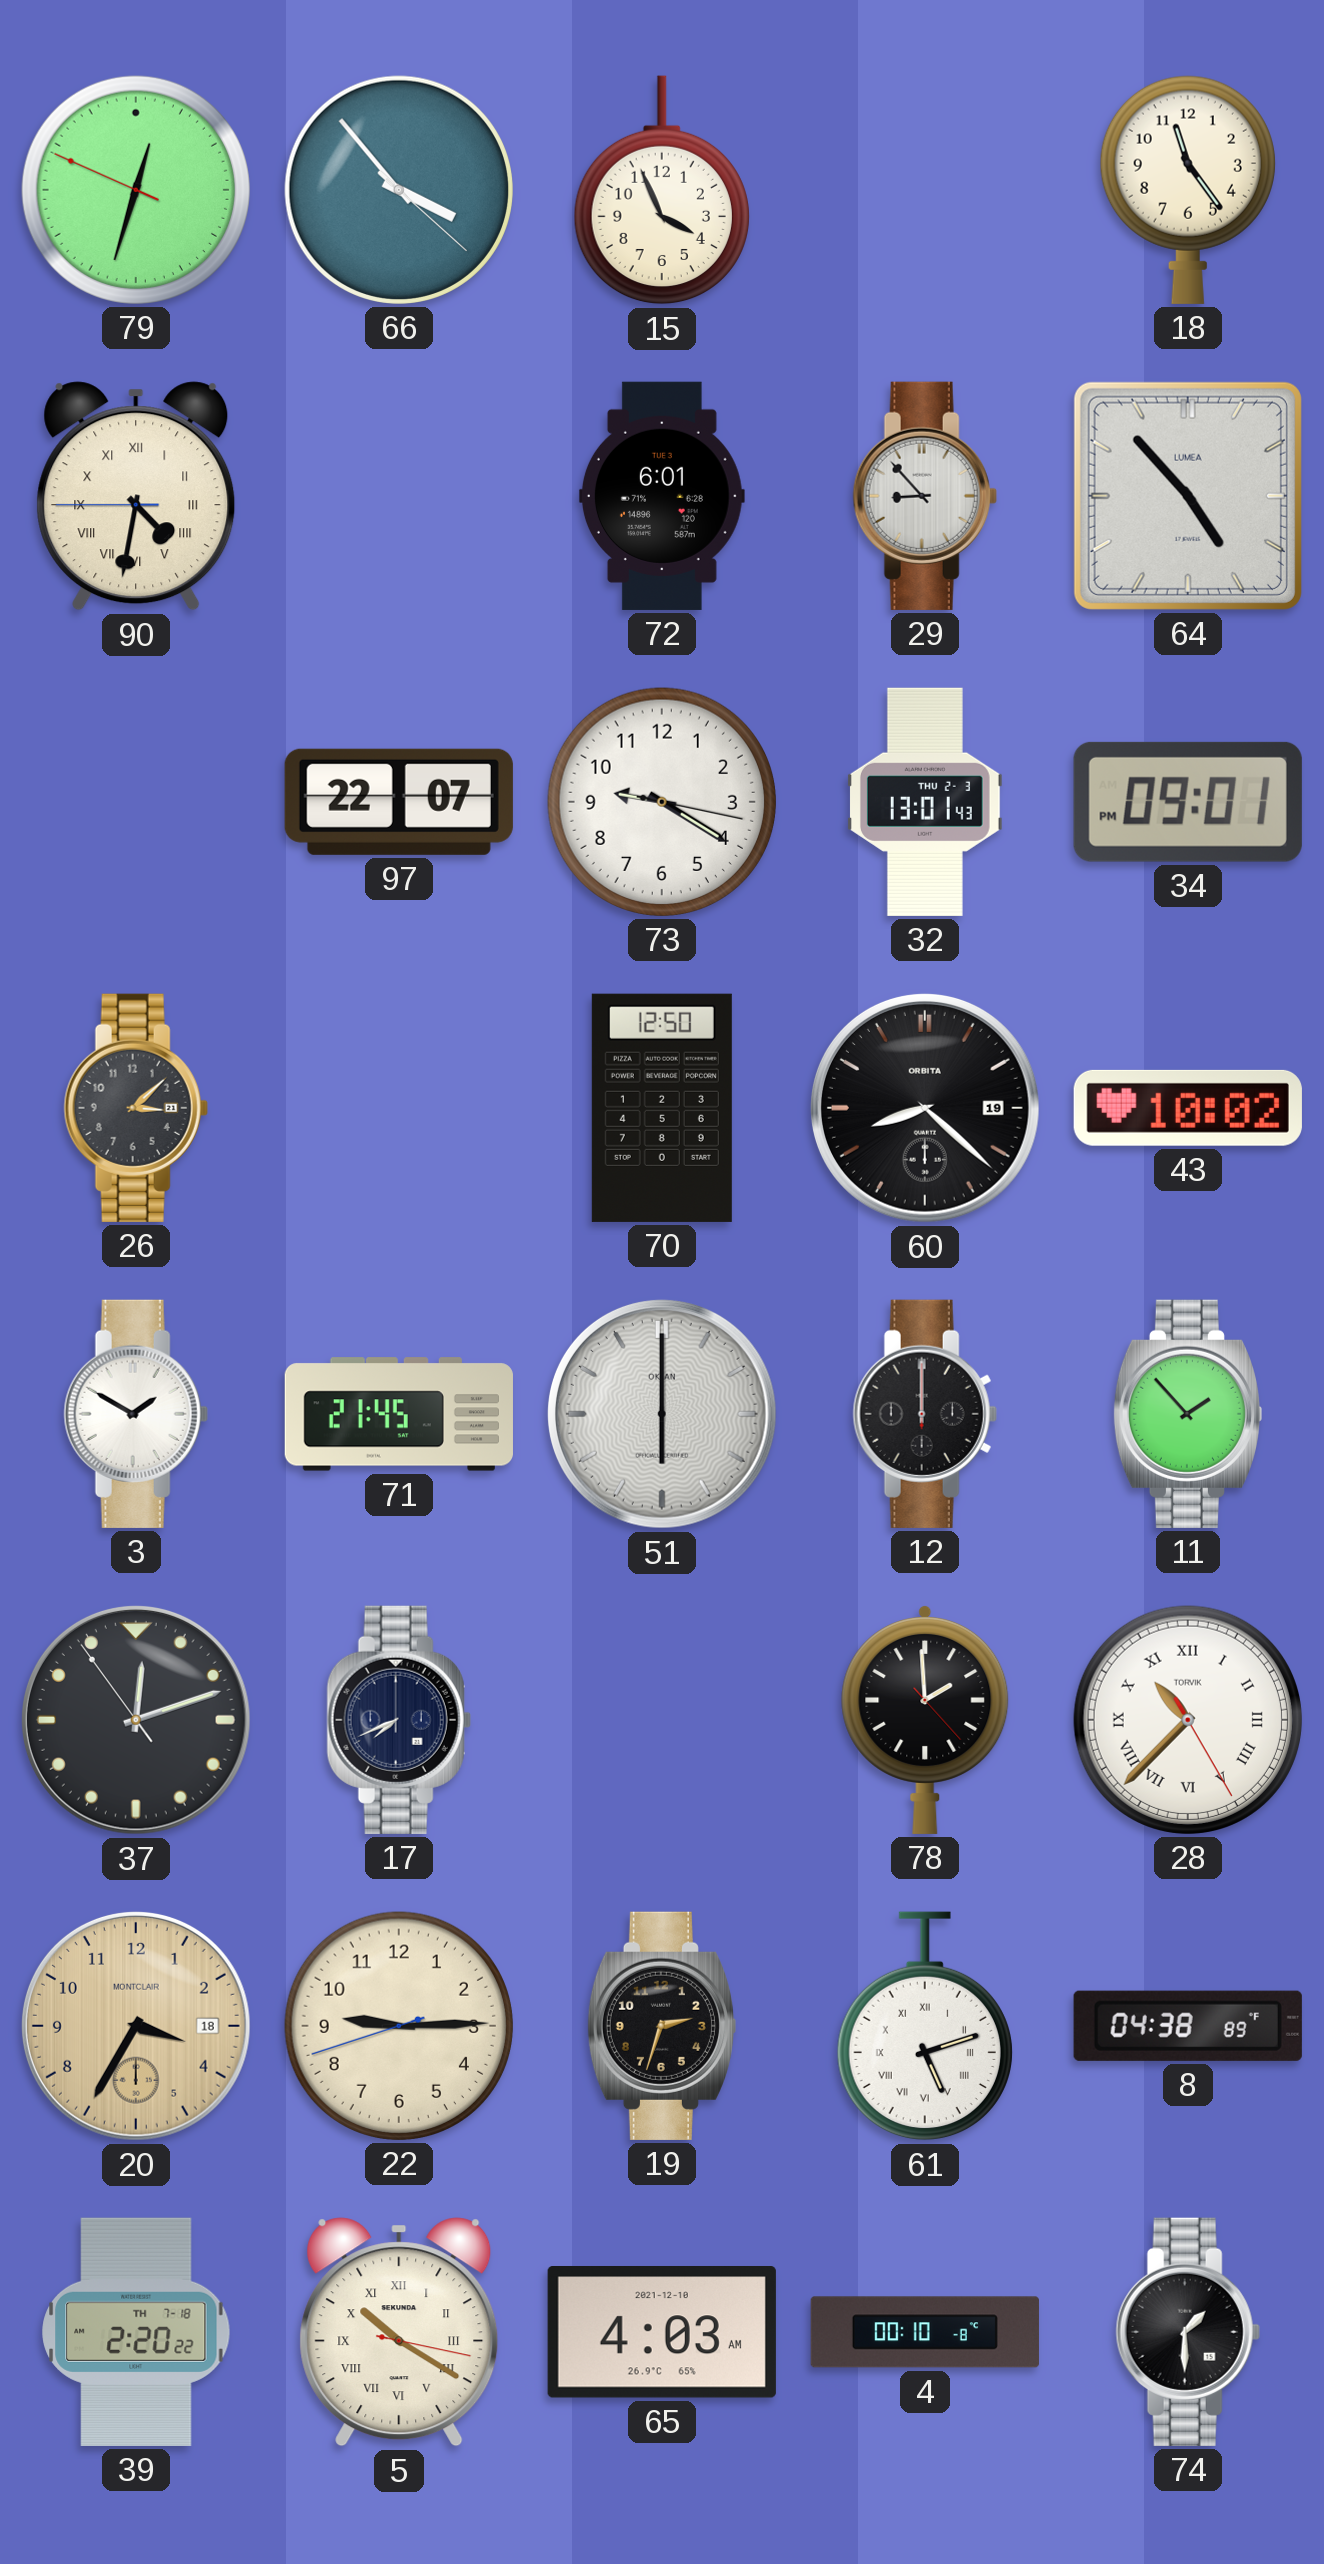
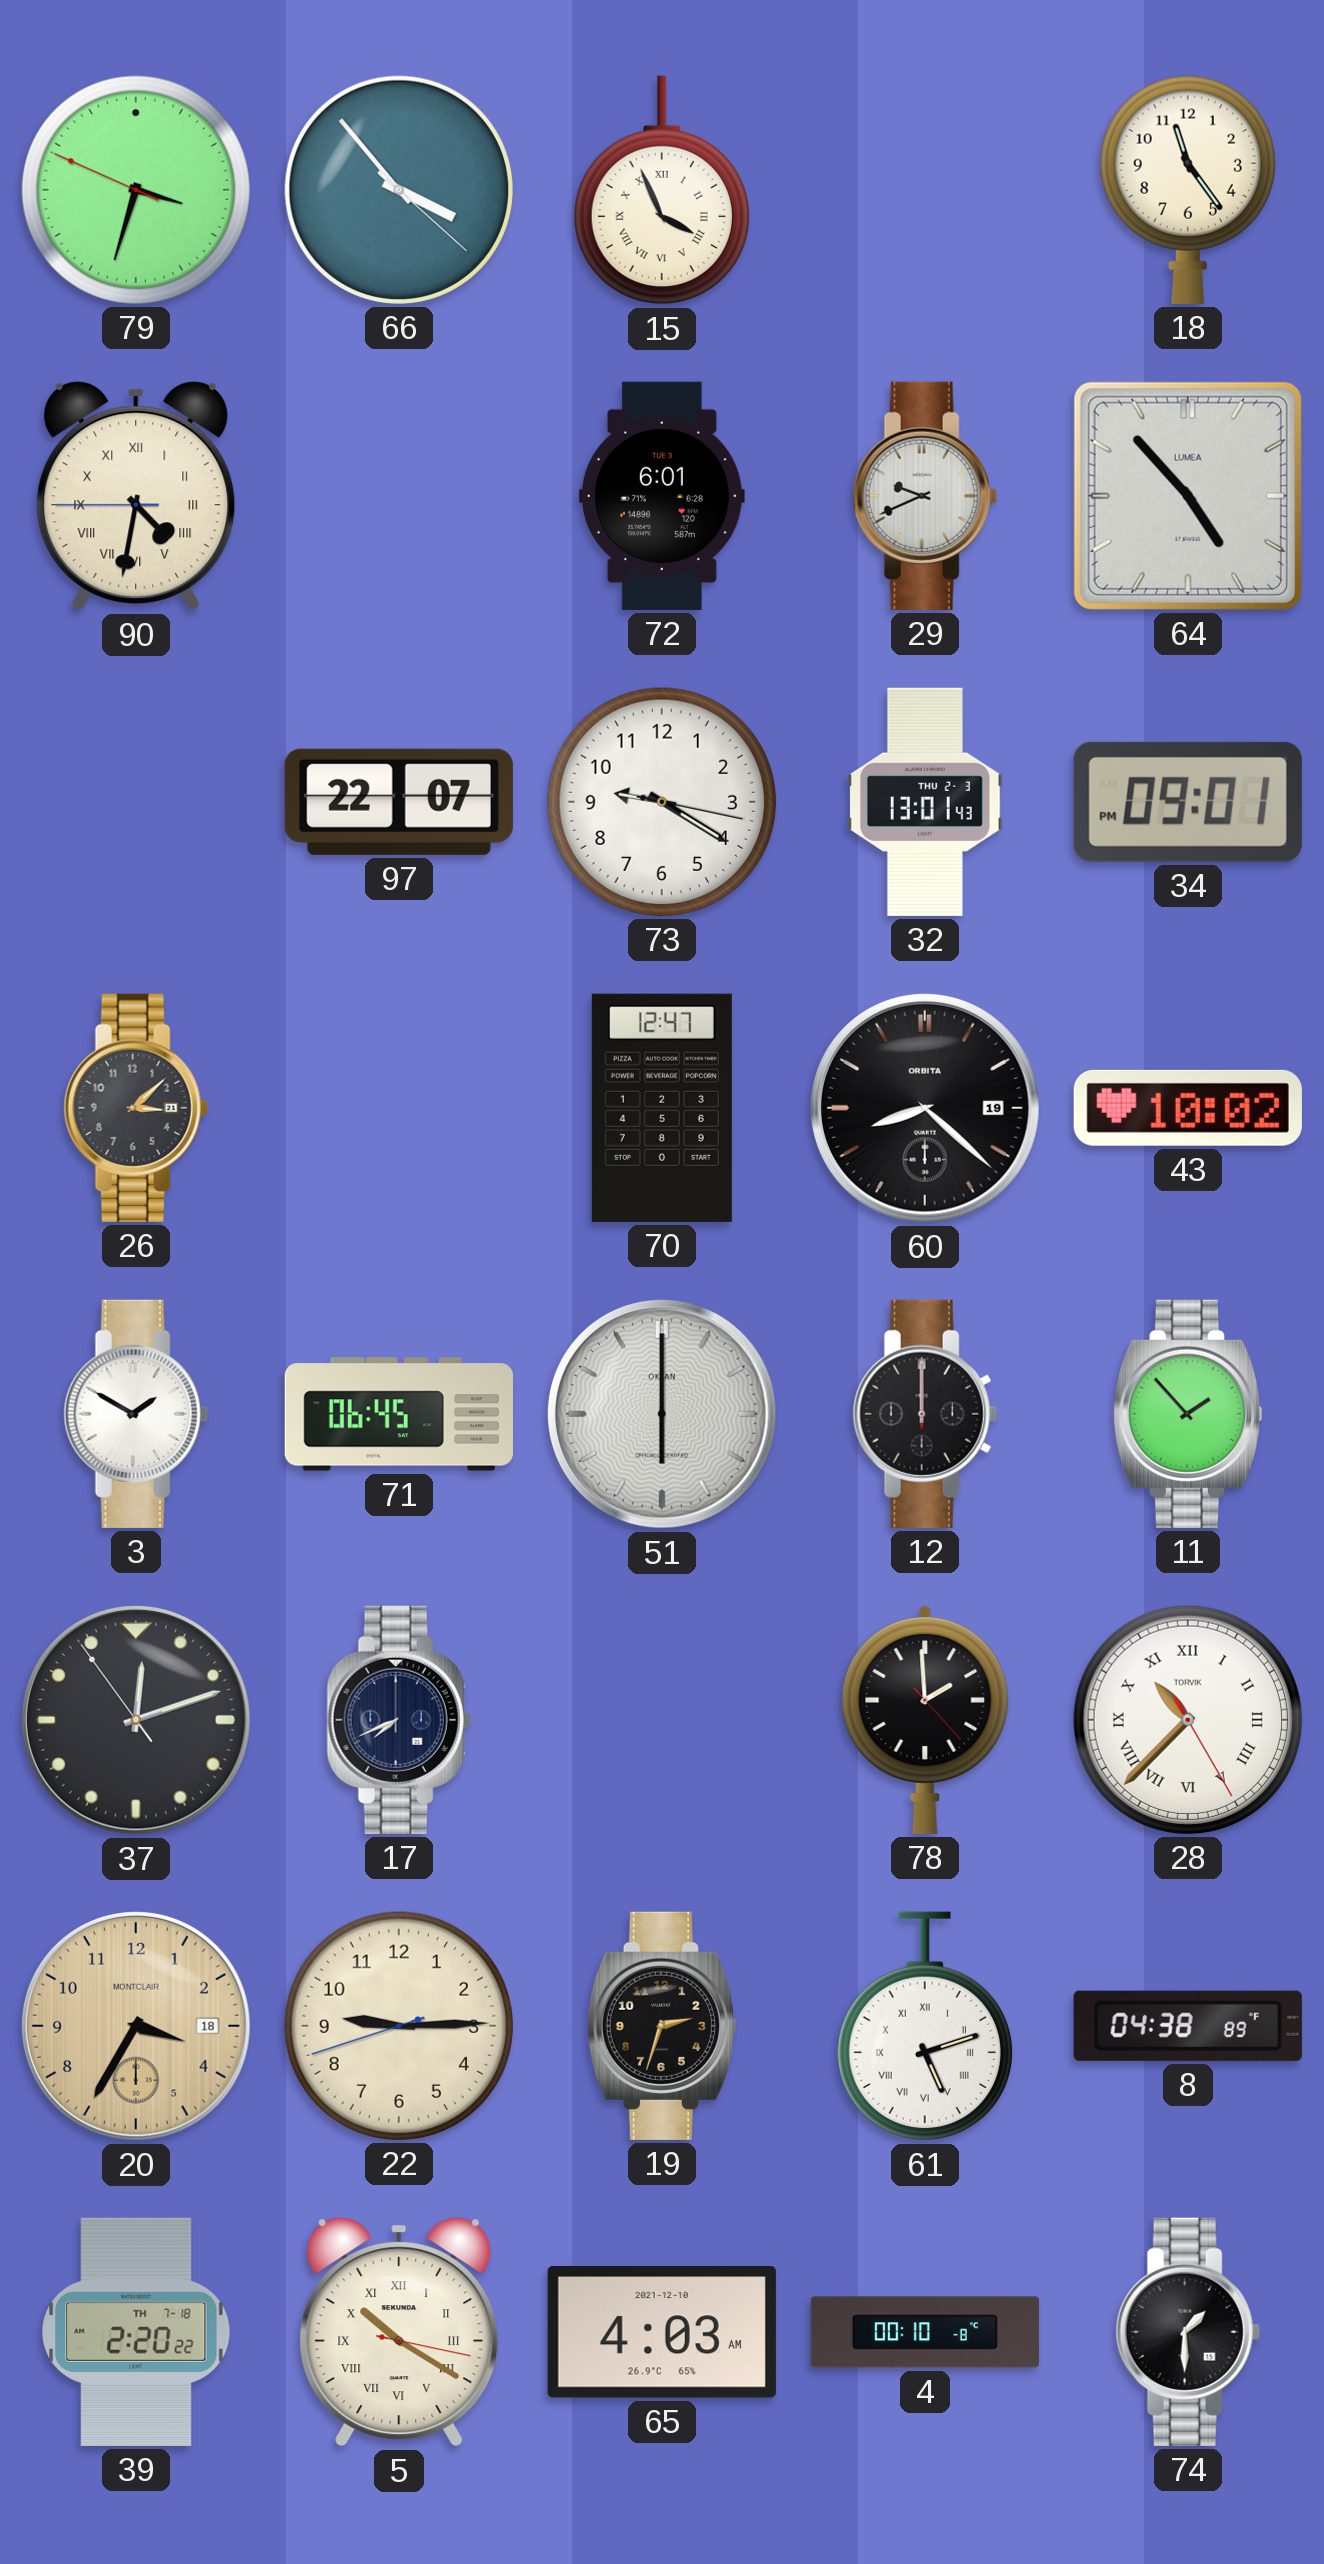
79: 12:32 -> 3:32
15 numerals: Arabic -> Roman
29: 8:53 -> 9:41
70: 12:50 -> 12:47
71: 21:45 -> 06:45
